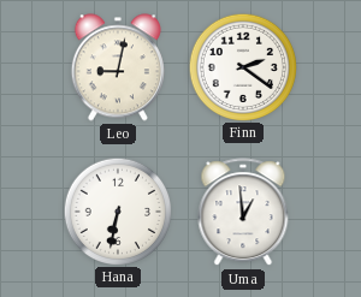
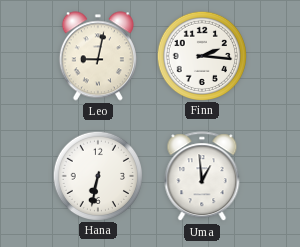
Finn: 2:21 -> 2:16
